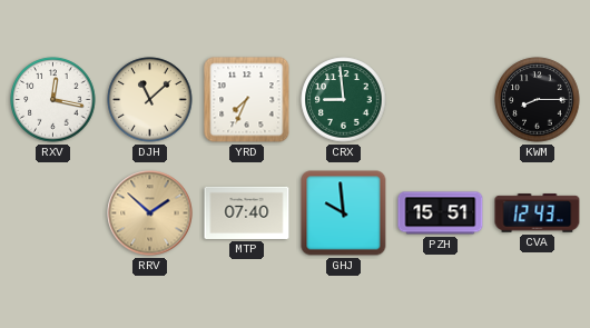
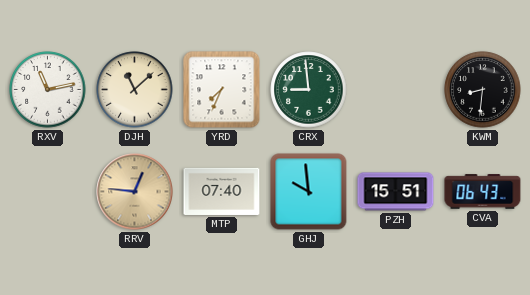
RXV: 12:17 -> 11:13
KWM: 8:15 -> 8:31
RRV: 1:52 -> 12:46
CVA: 12:43 -> 06:43
